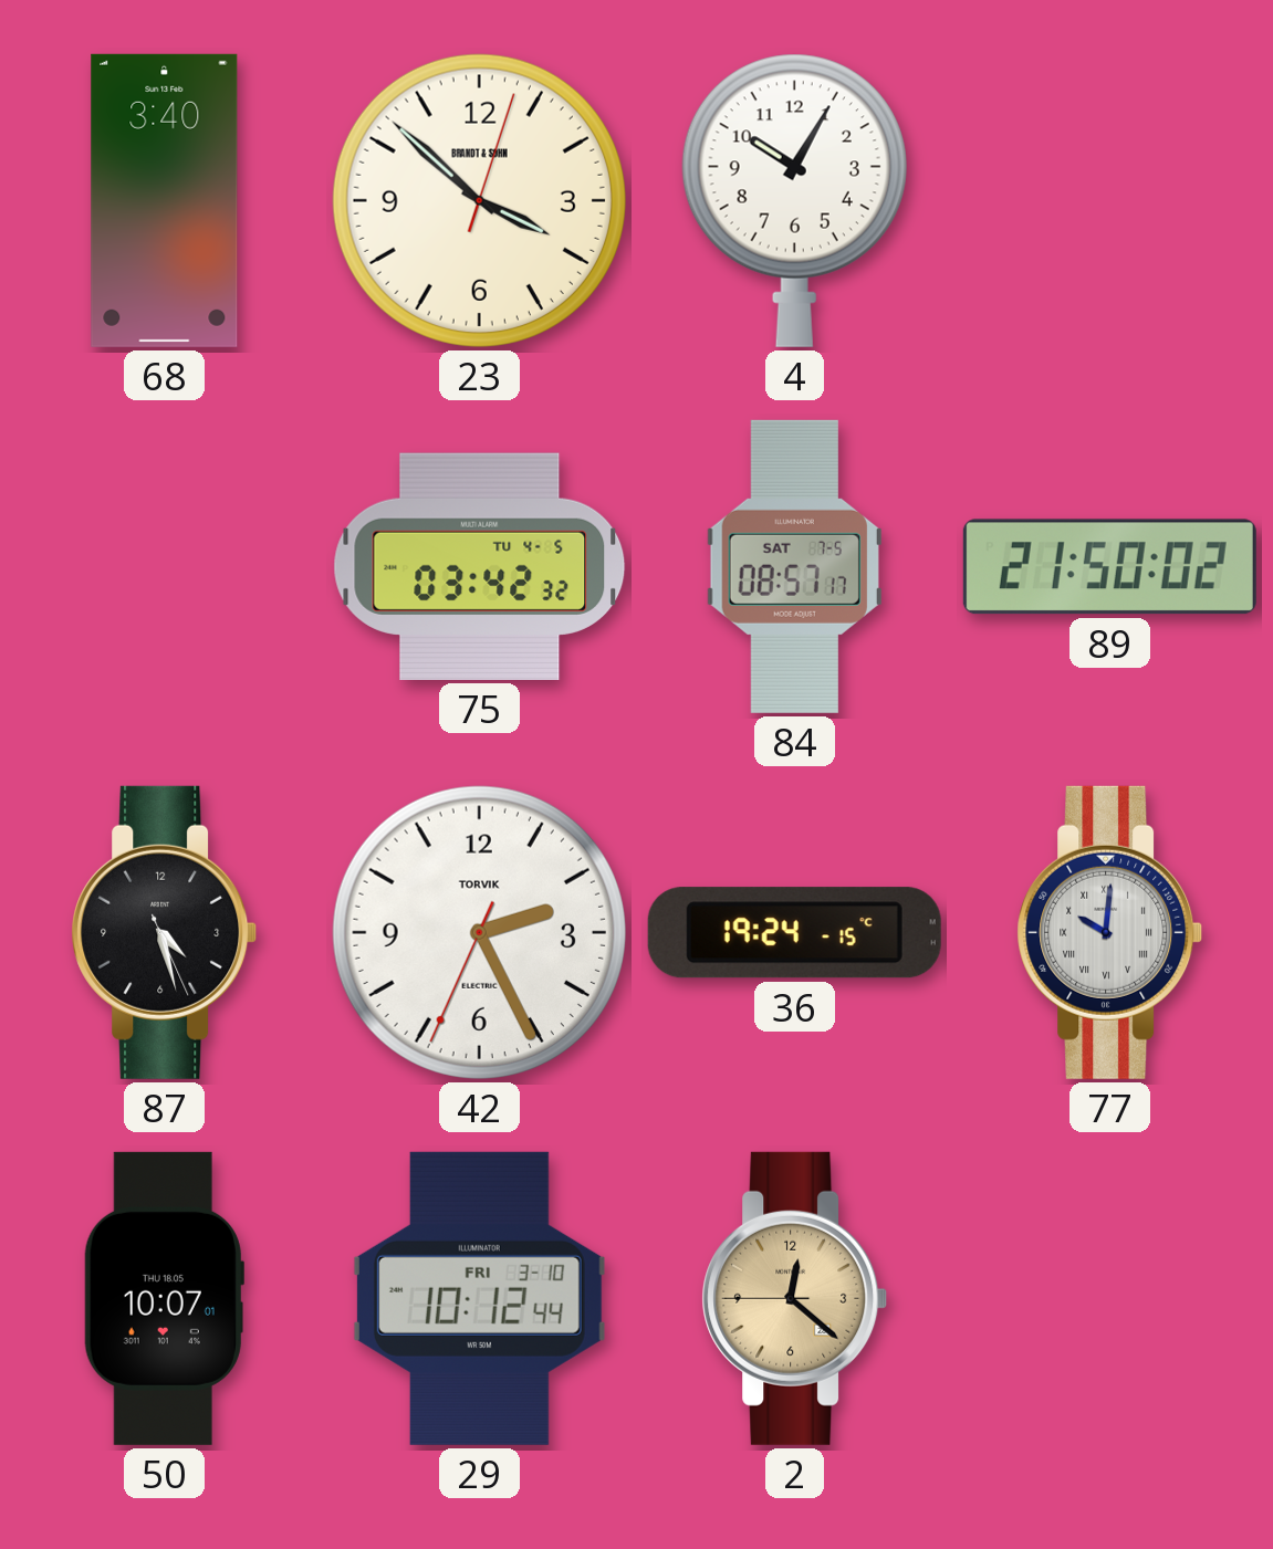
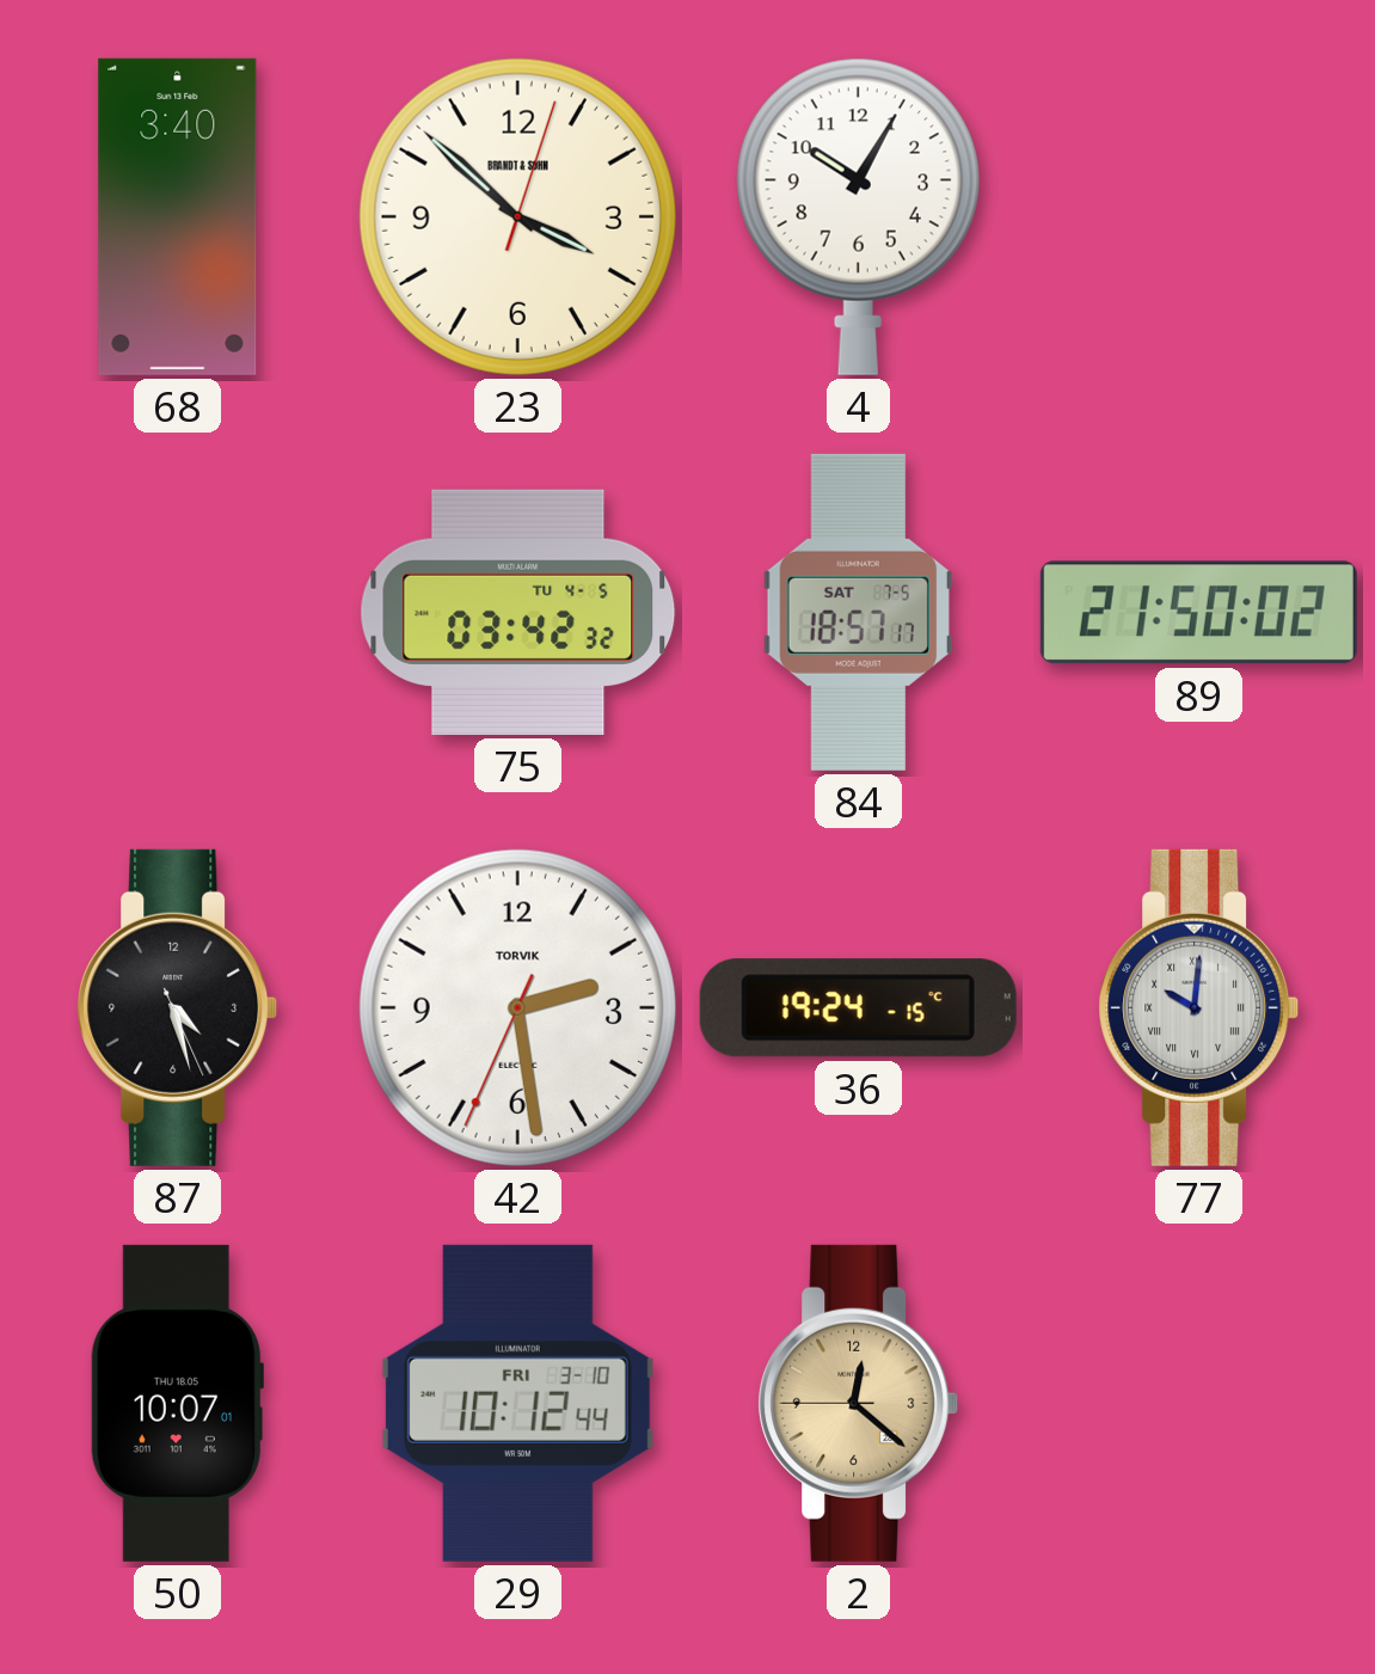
84: 08:57 -> 18:57
42: 2:25 -> 2:28
